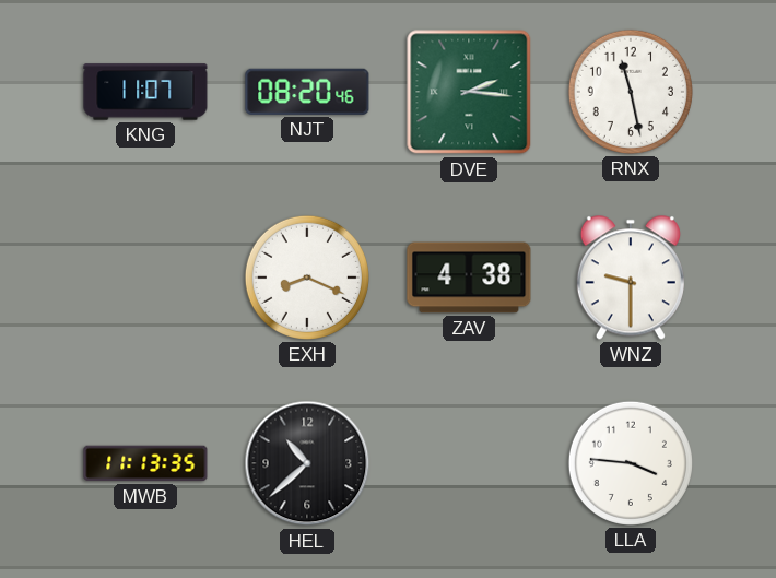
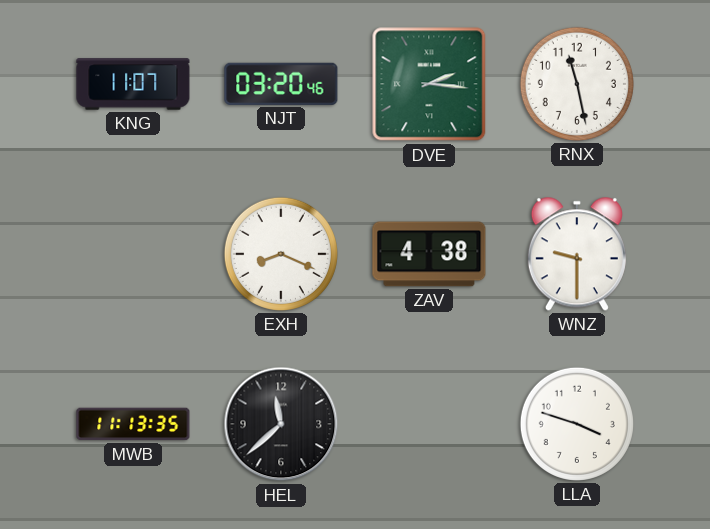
NJT: 08:20 -> 03:20
HEL: 10:38 -> 11:38
LLA: 3:46 -> 3:48
